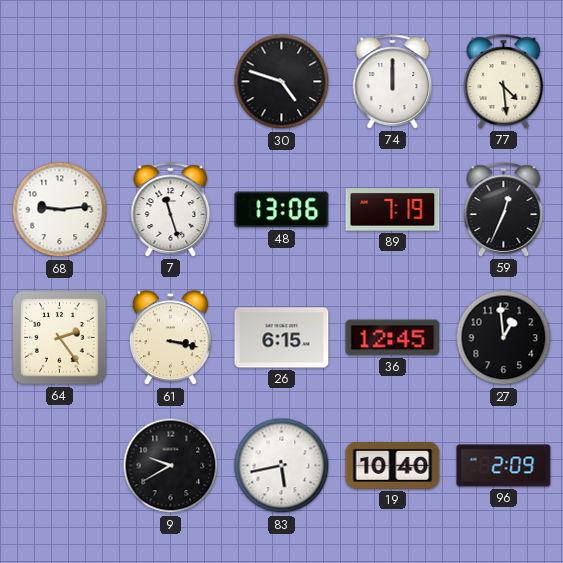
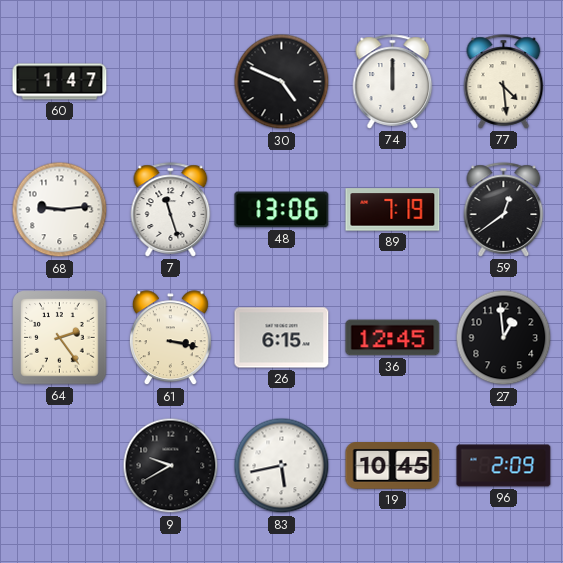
60: none -> 1:47
30: 4:48 -> 4:49
59: 12:34 -> 12:39
19: 10:40 -> 10:45
